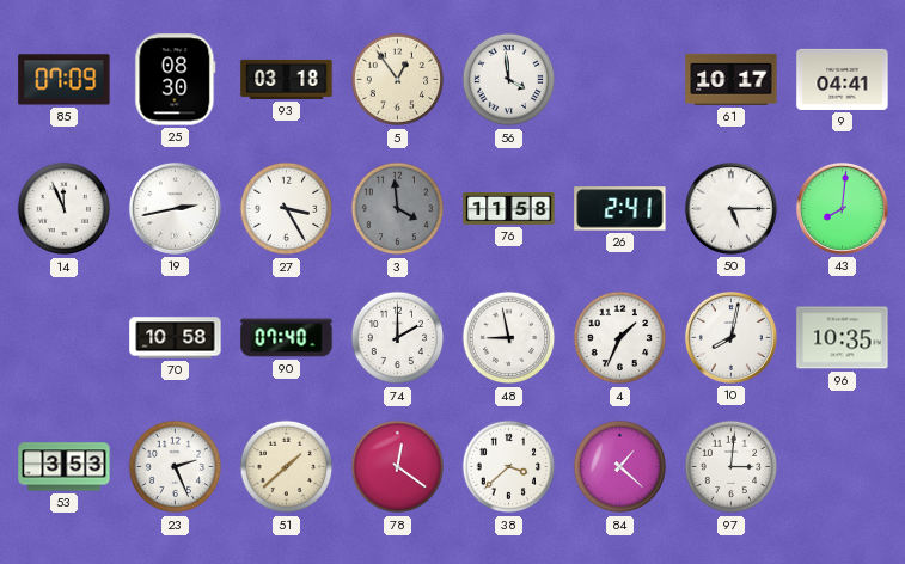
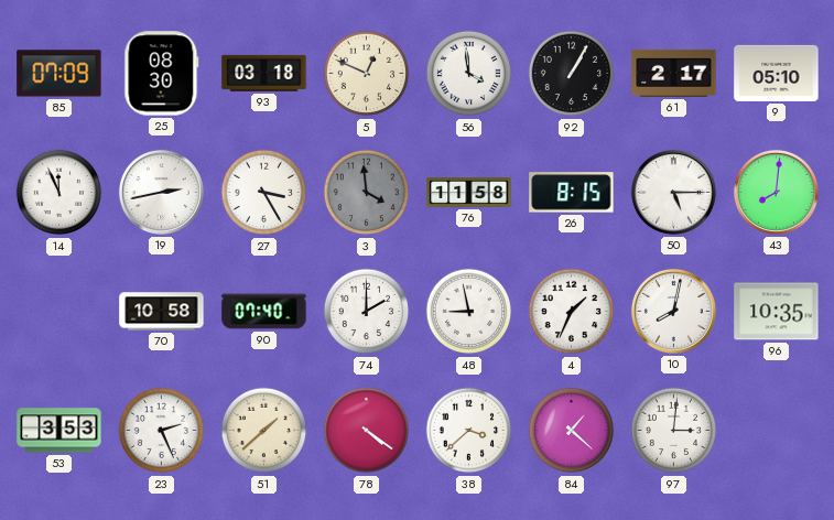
5: 12:54 -> 12:49
92: none -> 1:05
61: 10:17 -> 2:17
9: 04:41 -> 05:10
26: 2:41 -> 8:15
78: 12:21 -> 4:21
